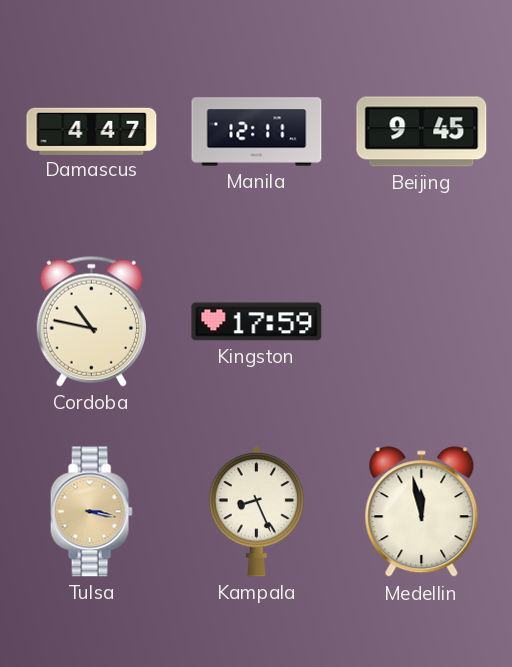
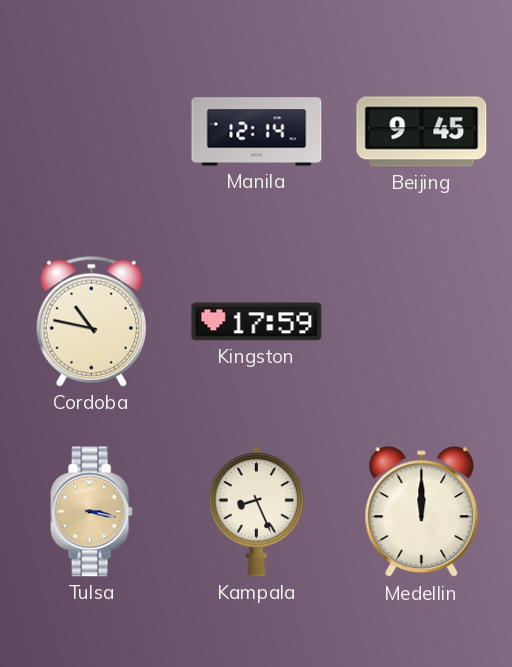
Damascus: 4:47 -> none
Manila: 12:11 -> 12:14
Medellin: 11:58 -> 12:00
